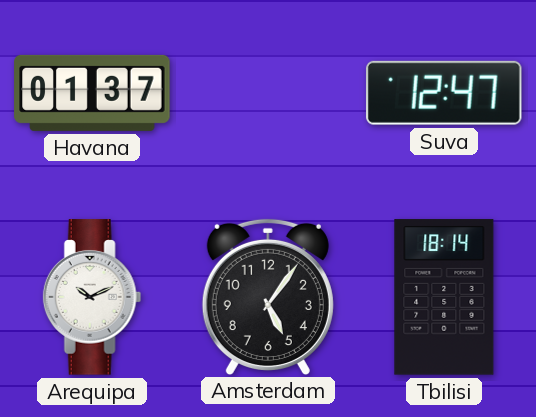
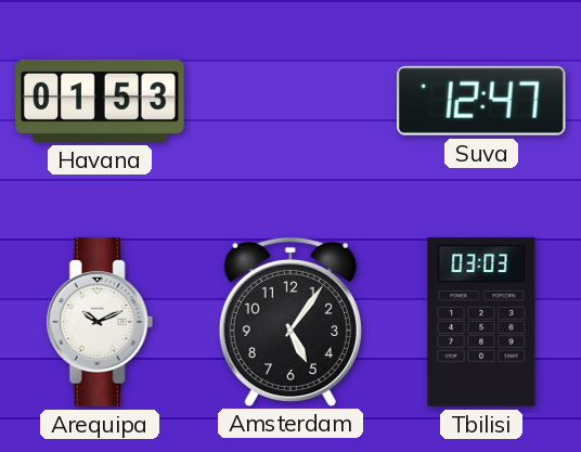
Havana: 01:37 -> 01:53
Tbilisi: 18:14 -> 03:03
